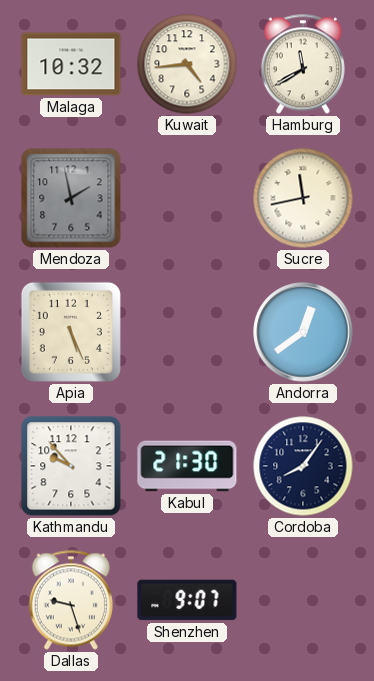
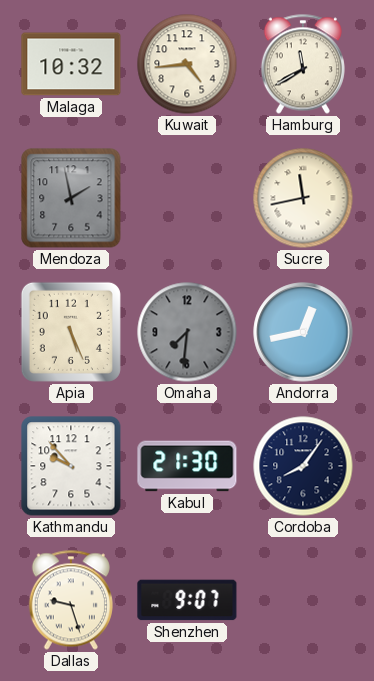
Omaha: none -> 7:31
Andorra: 12:39 -> 12:43
